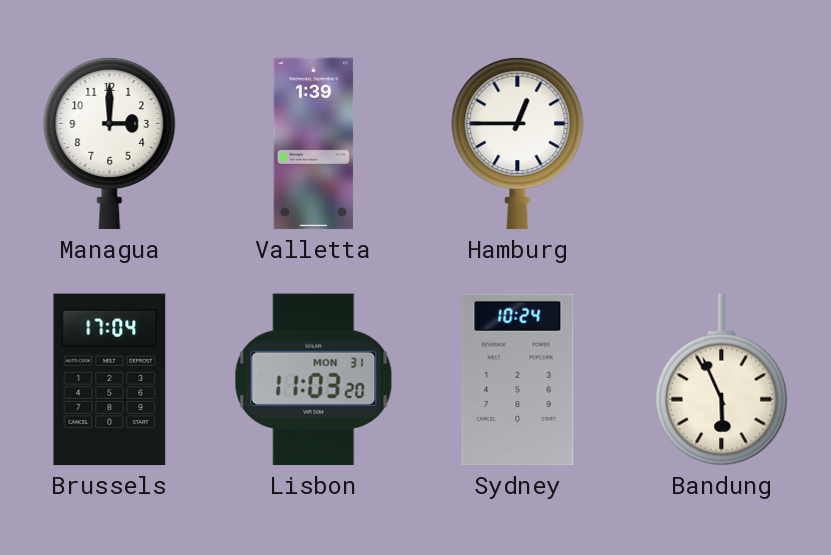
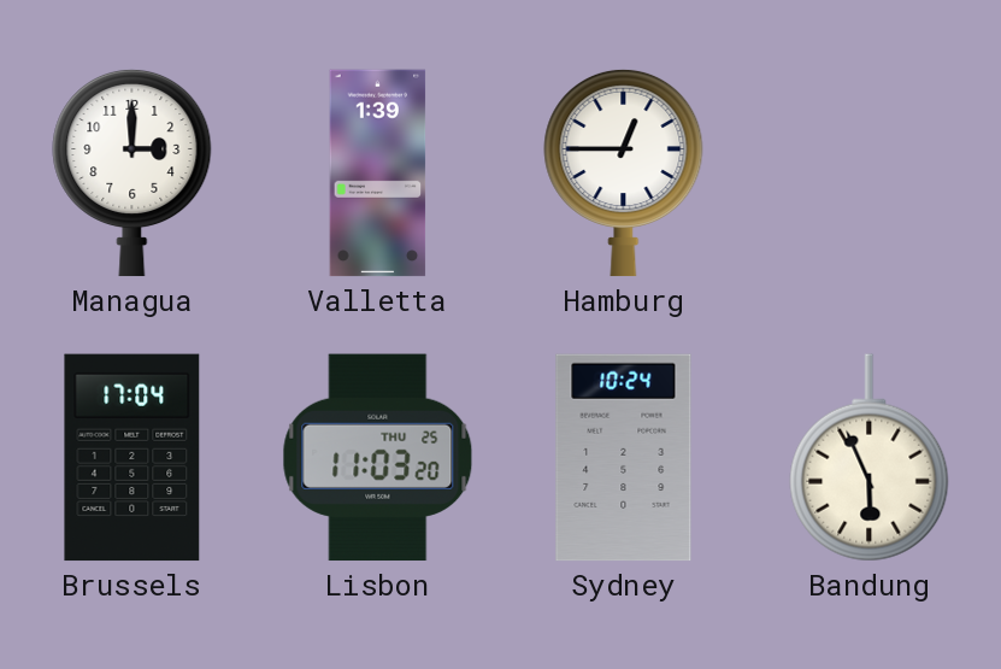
Lisbon date: MON 31 -> THU 25
